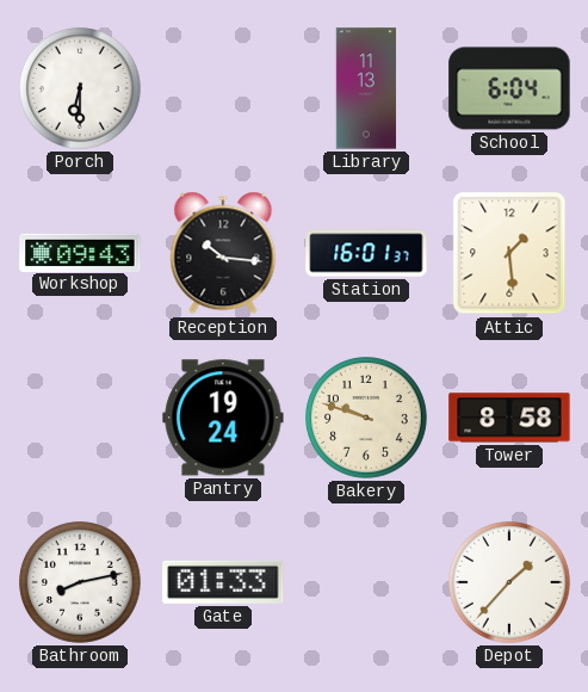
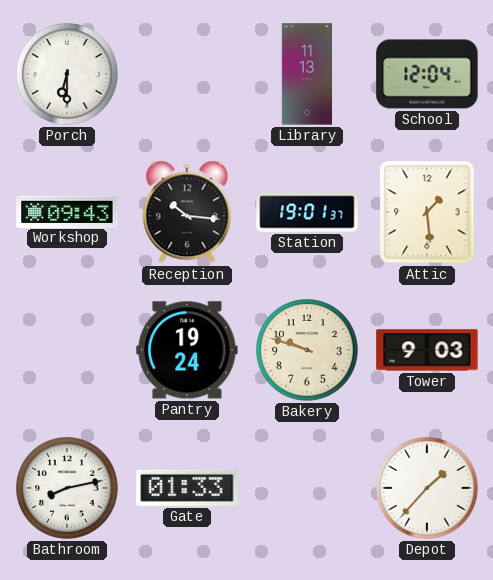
School: 6:04 -> 12:04
Station: 16:01 -> 19:01
Tower: 8:58 -> 9:03
